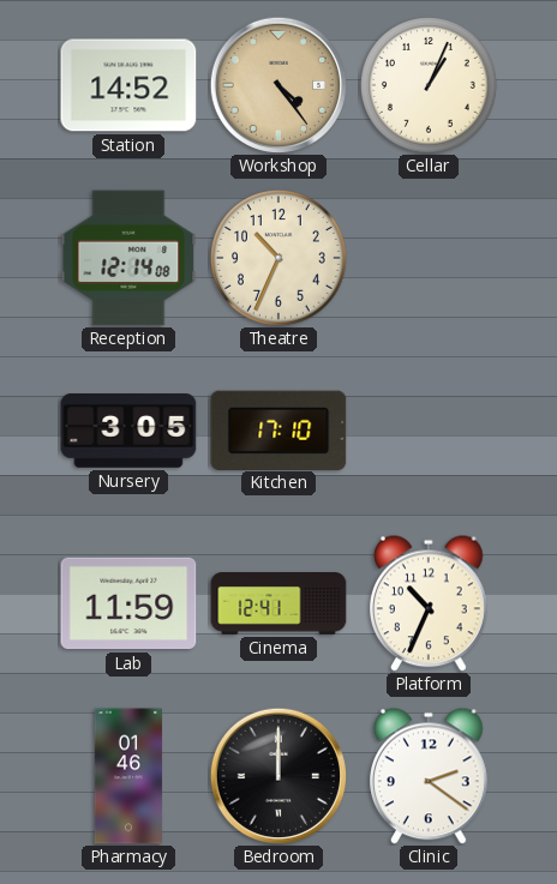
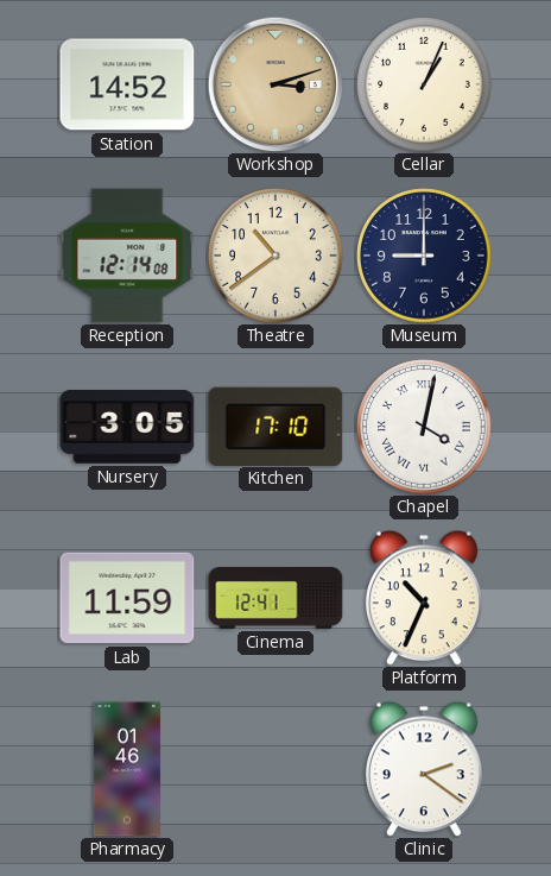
Workshop: 4:24 -> 3:12
Theatre: 10:34 -> 10:39
Museum: none -> 9:00
Chapel: none -> 4:02
Bedroom: 12:00 -> none
